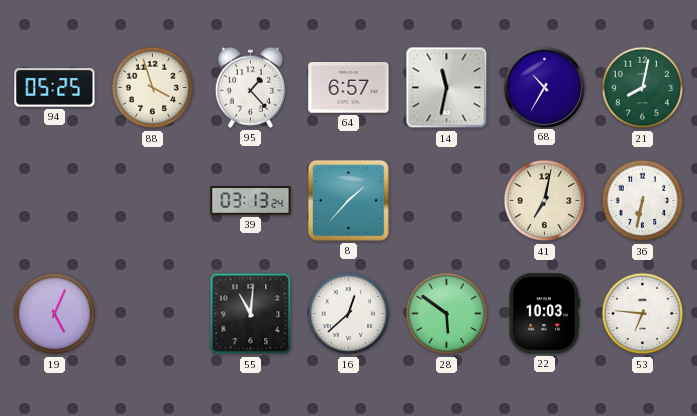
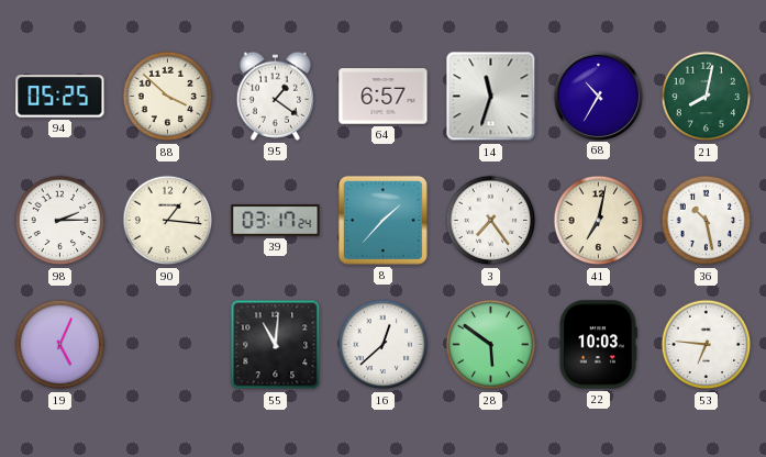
88: 3:57 -> 3:52
95: 1:23 -> 1:21
14: 11:32 -> 11:33
98: none -> 2:15
90: none -> 1:16
39: 03:13 -> 03:17
3: none -> 7:24
36: 6:32 -> 10:28
